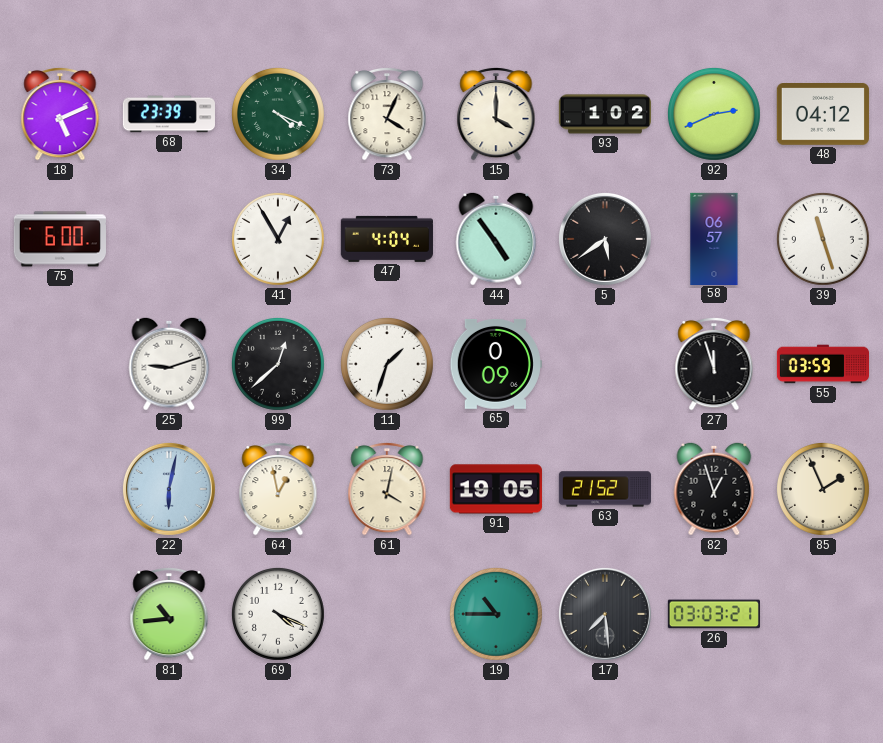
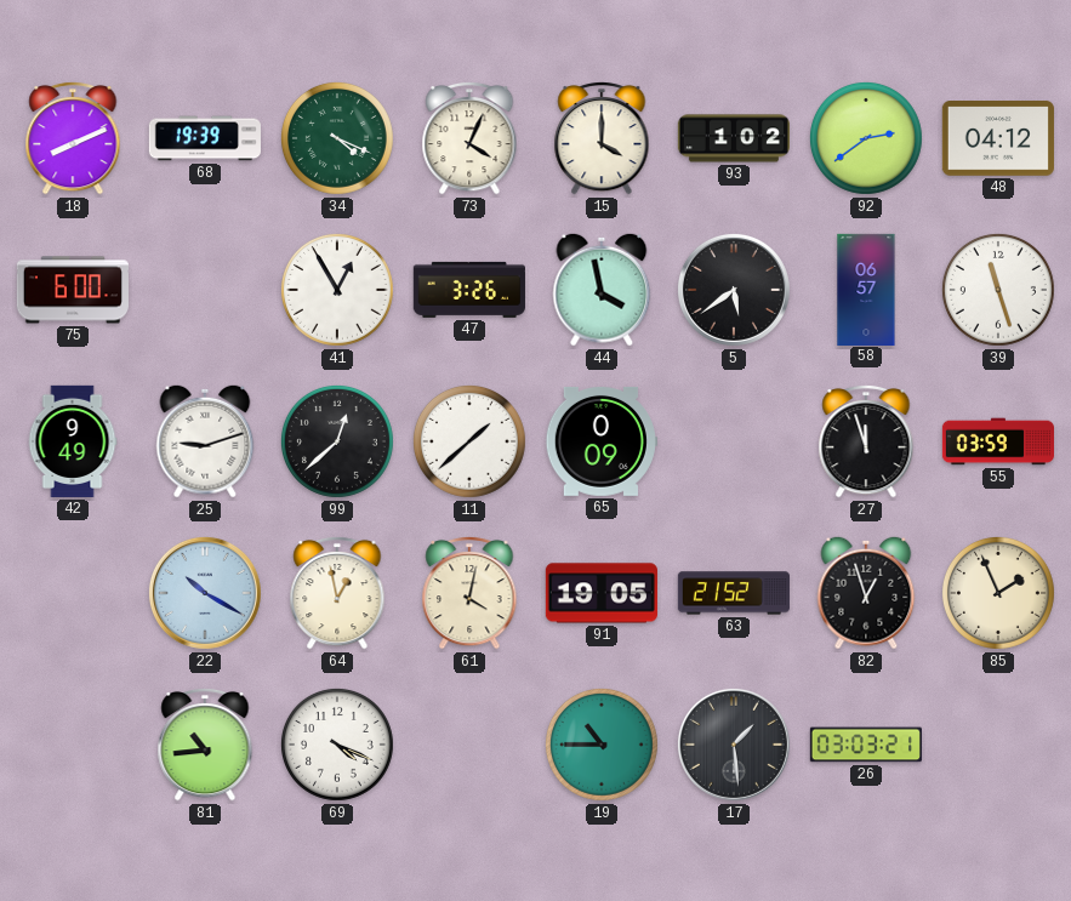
18: 5:11 -> 8:11
68: 23:39 -> 19:39
92: 2:41 -> 2:39
47: 4:04 -> 3:26
44: 4:54 -> 3:58
42: none -> 9:49
11: 1:33 -> 1:38
22: 6:02 -> 10:20
17: 7:29 -> 1:29
